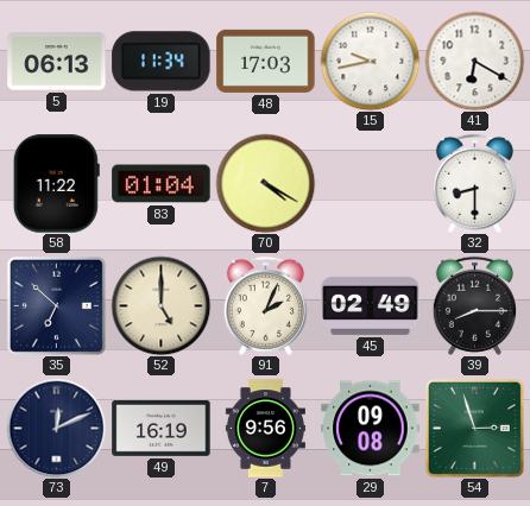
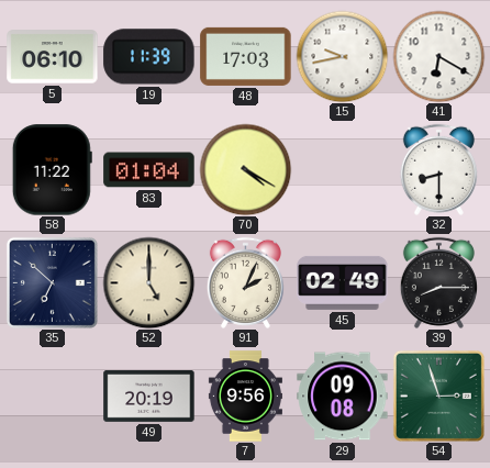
5: 06:13 -> 06:10
19: 11:34 -> 11:39
73: 12:11 -> none
49: 16:19 -> 20:19
